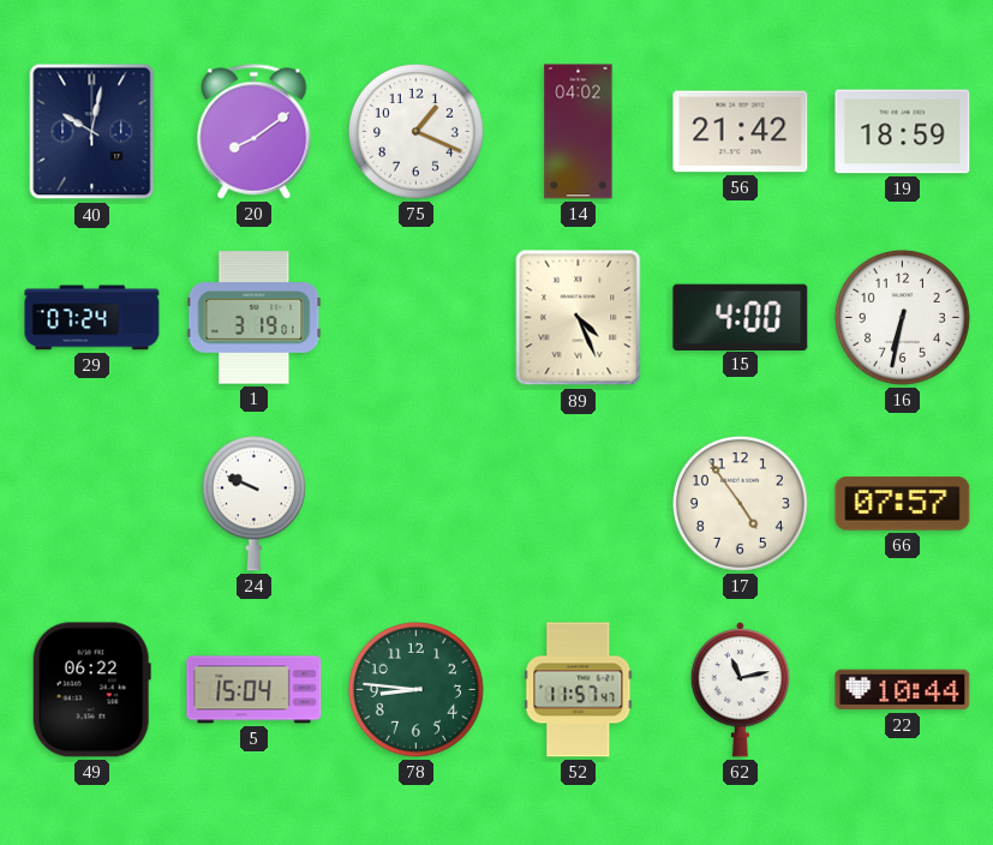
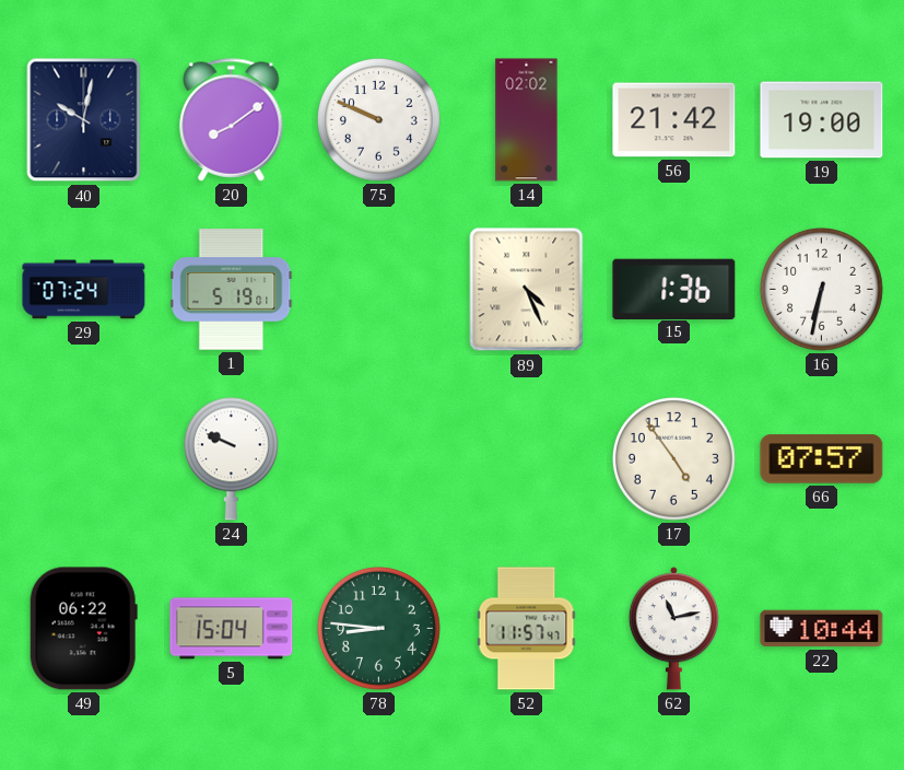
75: 1:19 -> 9:49
14: 04:02 -> 02:02
19: 18:59 -> 19:00
1: 3:19 -> 5:19
15: 4:00 -> 1:36
